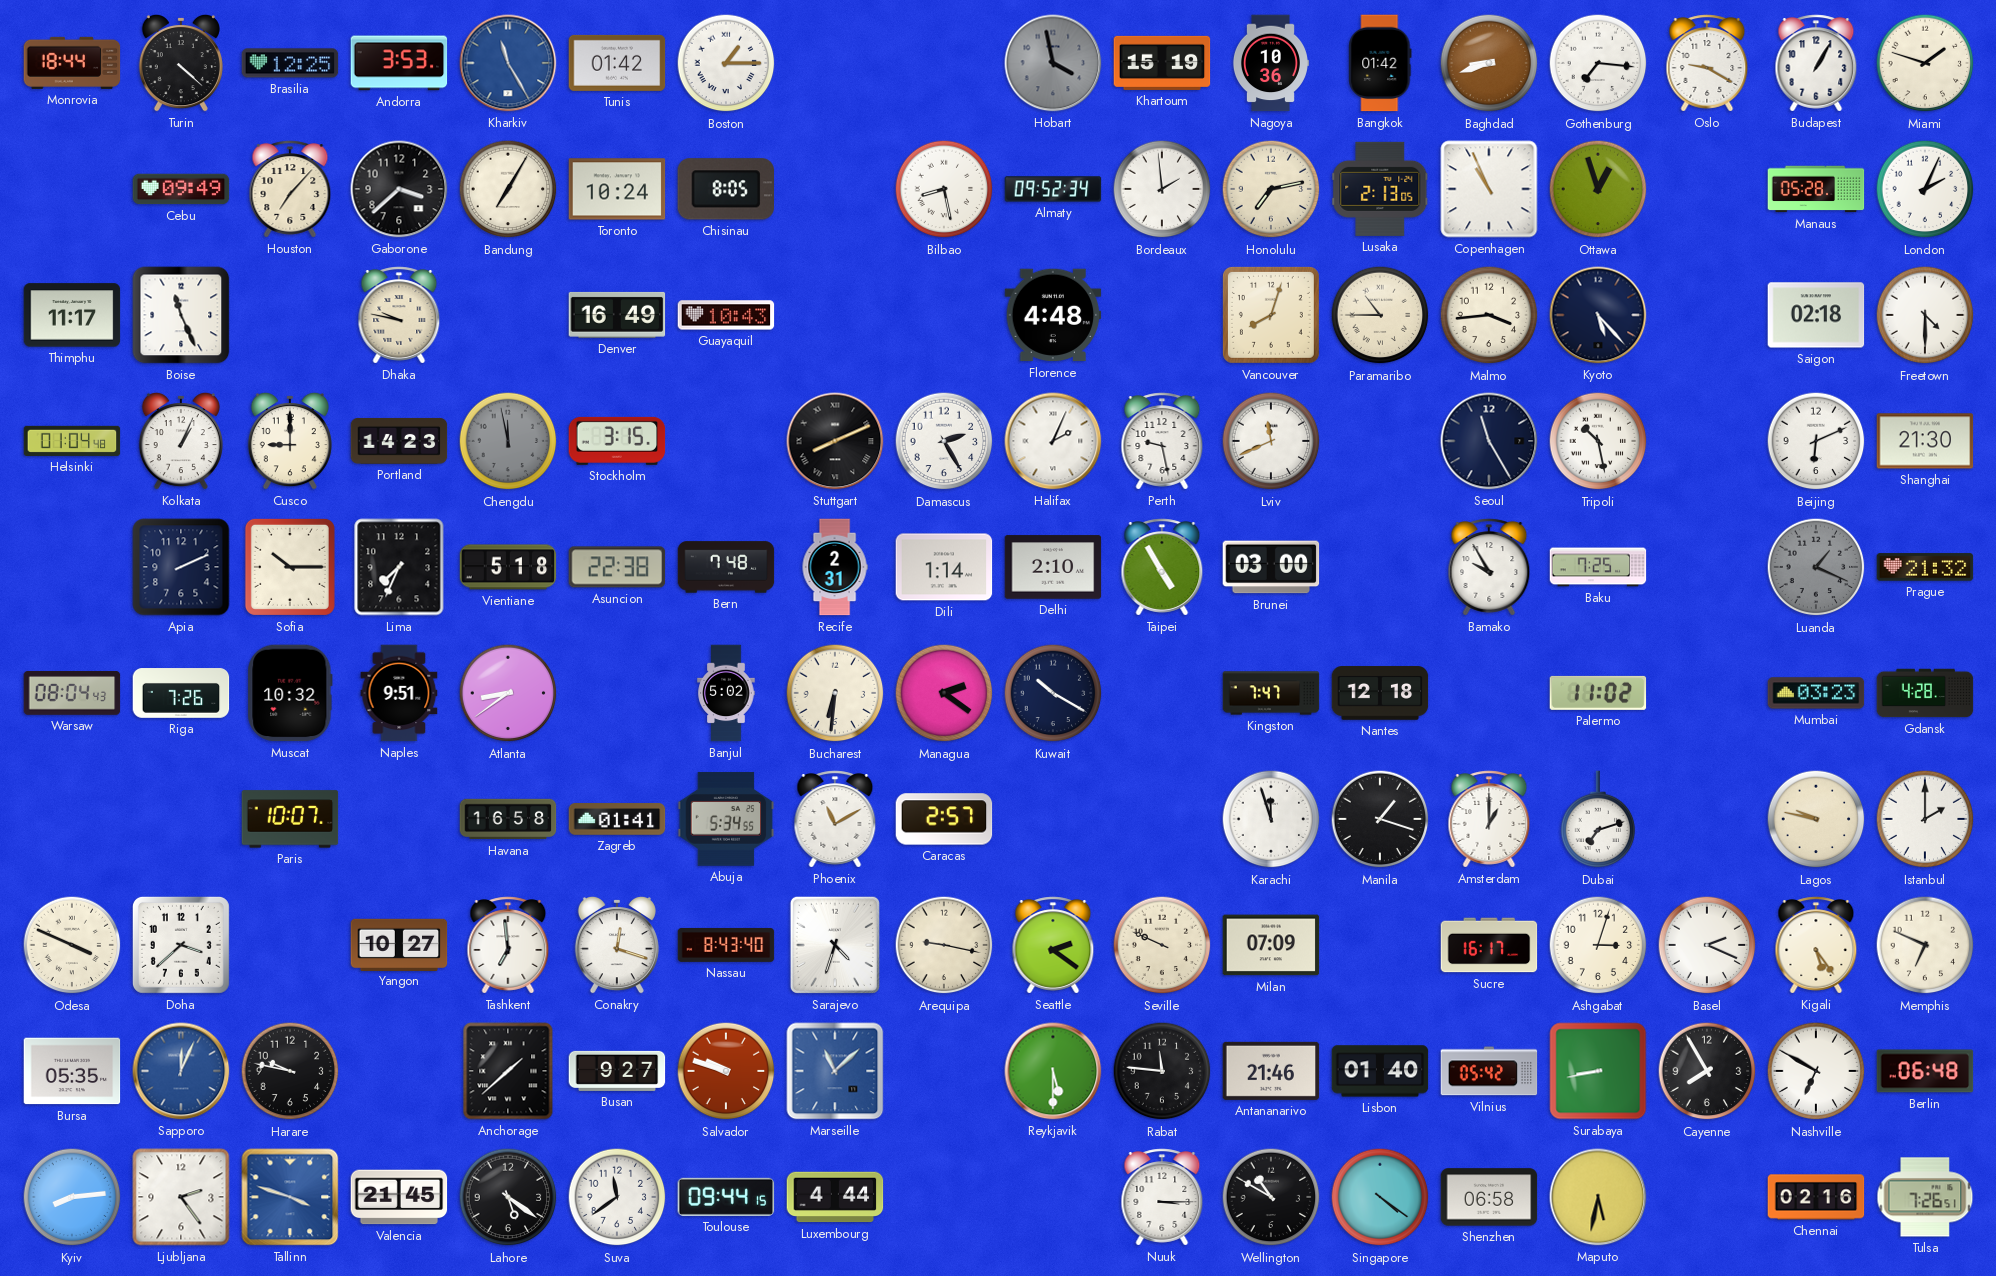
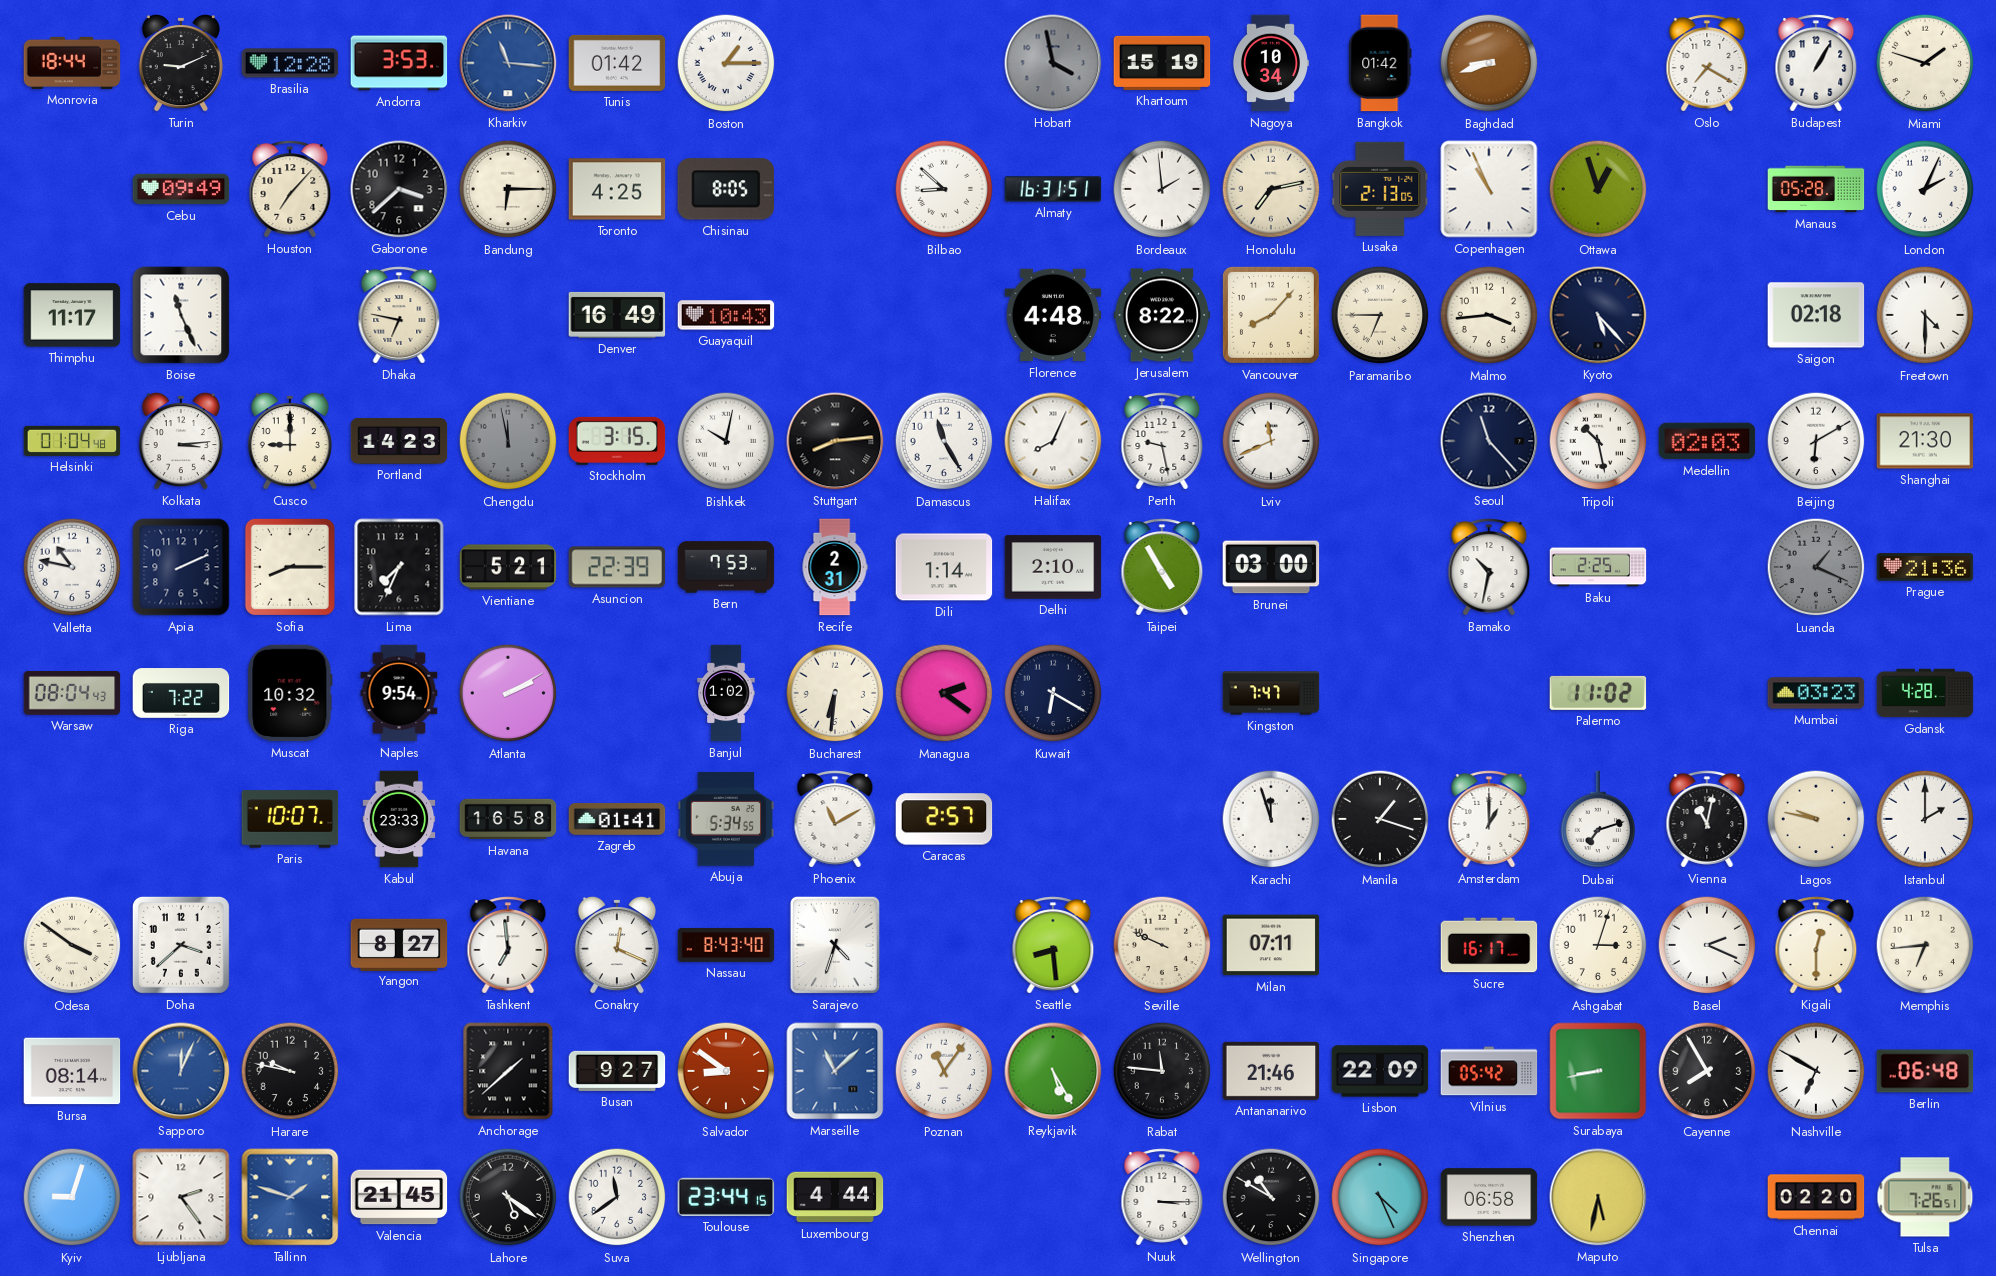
Turin: 4:22 -> 9:11
Brasilia: 12:25 -> 12:28
Kharkiv: 11:25 -> 11:16
Nagoya: 10:36 -> 10:34
Gothenburg: 7:16 -> none
Oslo: 9:20 -> 7:20
Bandung: 7:05 -> 6:15
Toronto: 10:24 -> 4:25
Bilbao: 8:28 -> 8:52
Almaty: 09:52 -> 16:31
Dhaka: 9:47 -> 6:47
Jerusalem: none -> 8:22
Vancouver: 8:03 -> 8:07
Paramaribo: 10:45 -> 6:45
Kolkata: 1:04 -> 3:14
Bishkek: none -> 10:02
Stuttgart: 8:11 -> 8:14
Damascus: 2:25 -> 11:25
Halifax: 2:04 -> 8:04
Seoul: 11:25 -> 11:23
Medellin: none -> 02:03
Beijing: 6:11 -> 6:10
Valletta: none -> 10:47
Sofia: 10:15 -> 8:15
Vientiane: 5:18 -> 5:21
Asuncion: 22:38 -> 22:39
Bern: 7:48 -> 7:53
Bamako: 9:55 -> 10:32
Baku: 7:25 -> 2:25
Prague: 21:32 -> 21:36
Riga: 7:26 -> 7:22
Naples: 9:51 -> 9:54
Atlanta: 8:39 -> 2:10
Banjul: 5:02 -> 1:02
Kuwait: 10:20 -> 6:20
Nantes: 12:18 -> none
Kabul: none -> 23:33
Vienna: none -> 11:02
Odesa: 3:49 -> 3:51
Yangon: 10:27 -> 8:27
Conakry: 12:18 -> 12:19
Arequipa: 9:17 -> none
Seattle: 2:21 -> 8:29
Milan: 07:09 -> 07:11
Kigali: 5:24 -> 12:30
Memphis: 6:49 -> 6:44
Bursa: 05:35 -> 08:14
Salvador: 9:48 -> 8:51
Poznan: none -> 11:06
Reykjavik: 5:30 -> 5:25
Lisbon: 01:40 -> 22:09
Kyiv: 8:14 -> 9:03
Tallinn: 3:48 -> 1:48
Toulouse: 09:44 -> 23:44
Singapore: 4:21 -> 4:26
Chennai: 02:16 -> 02:20
